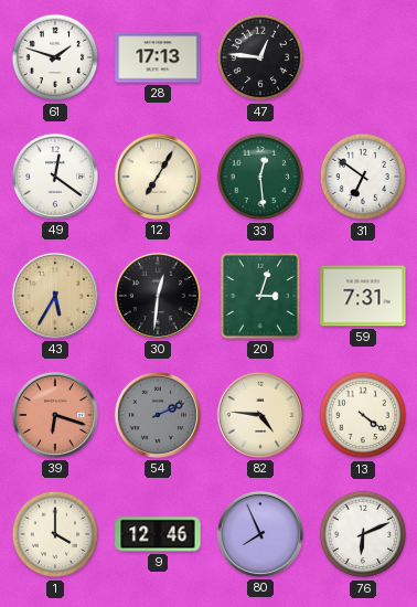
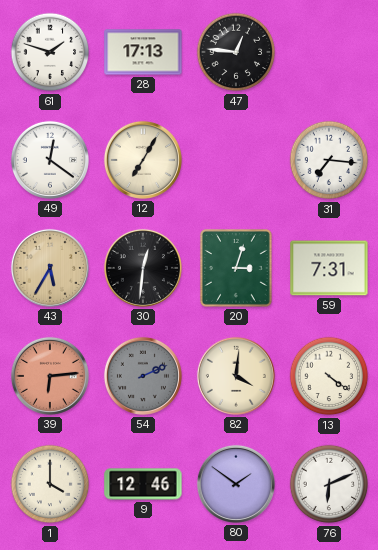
33: 12:29 -> none
31: 6:51 -> 7:16
39: 6:18 -> 6:14
82: 4:46 -> 4:01
80: 7:56 -> 1:51
